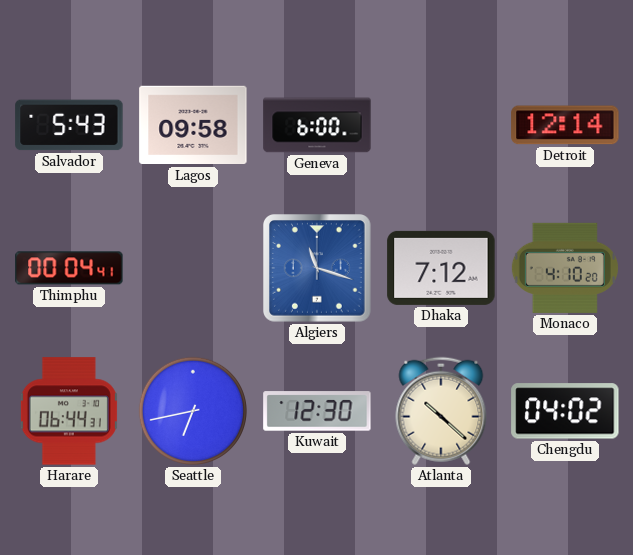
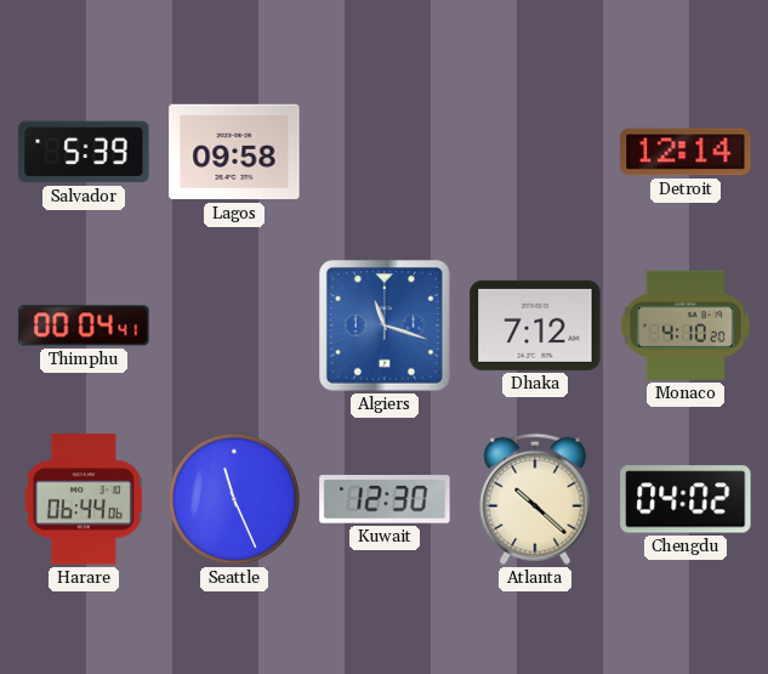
Salvador: 5:43 -> 5:39
Geneva: 6:00 -> none
Harare: 06:44:31 -> 06:44:06
Seattle: 6:43 -> 11:26
